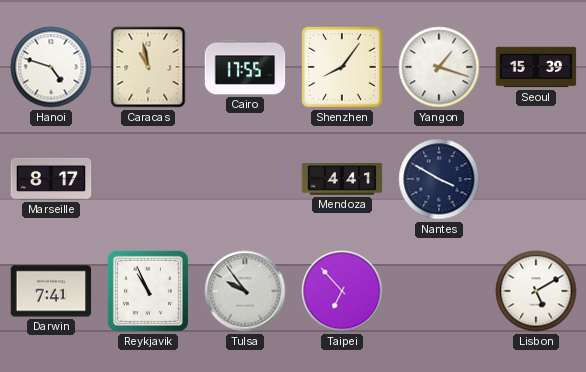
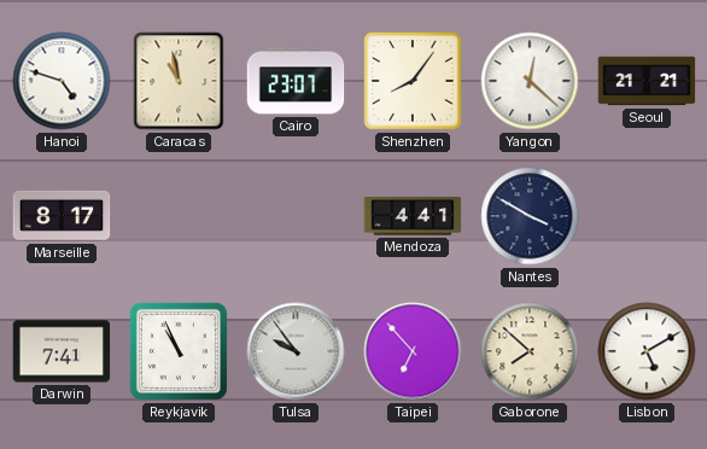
Cairo: 17:55 -> 23:07
Yangon: 1:18 -> 12:22
Seoul: 15:39 -> 21:21
Gaborone: none -> 7:52
